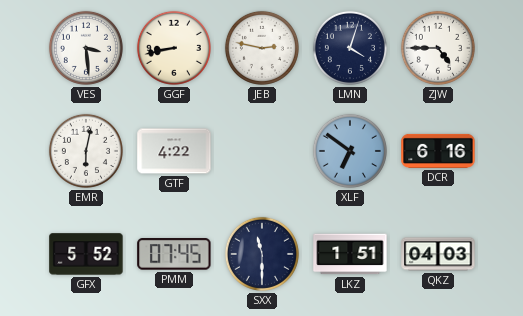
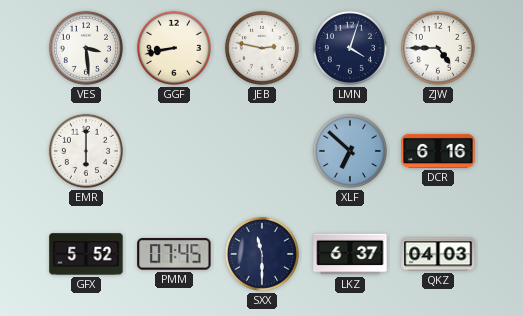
EMR: 6:02 -> 6:00
GTF: 4:22 -> none
XLF: 6:51 -> 6:52
LKZ: 1:51 -> 6:37
